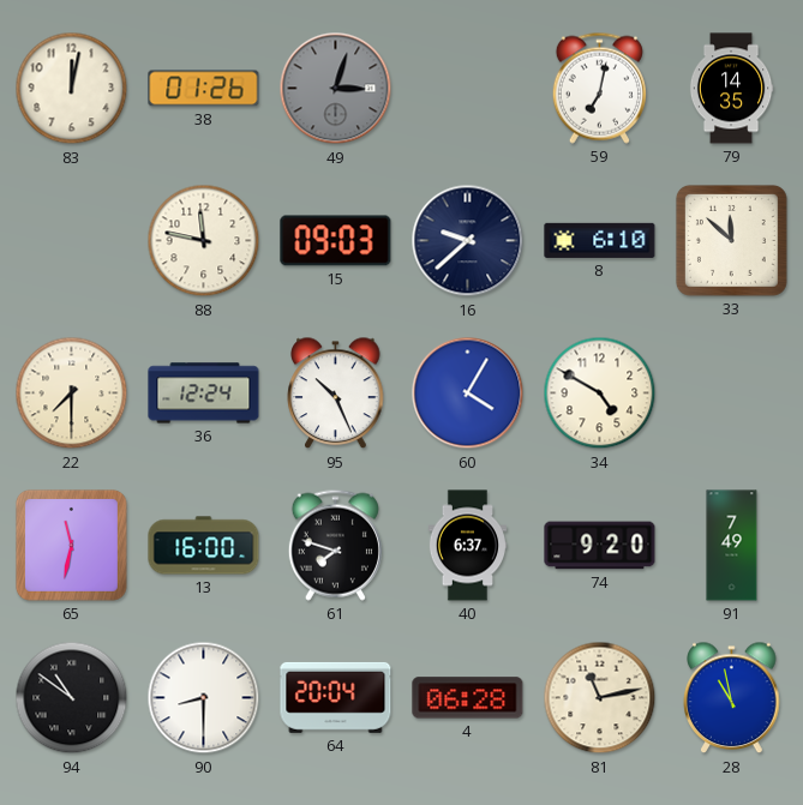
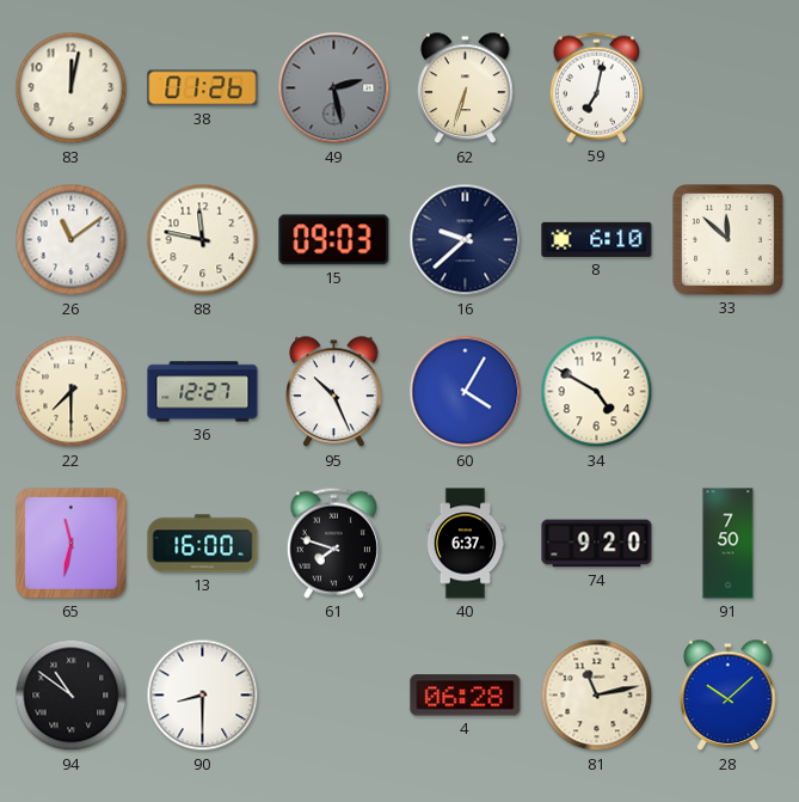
49: 3:03 -> 2:28
62: none -> 6:33
79: 14:35 -> none
26: none -> 11:09
36: 12:24 -> 12:27
91: 7:49 -> 7:50
64: 20:04 -> none
28: 10:58 -> 10:08
